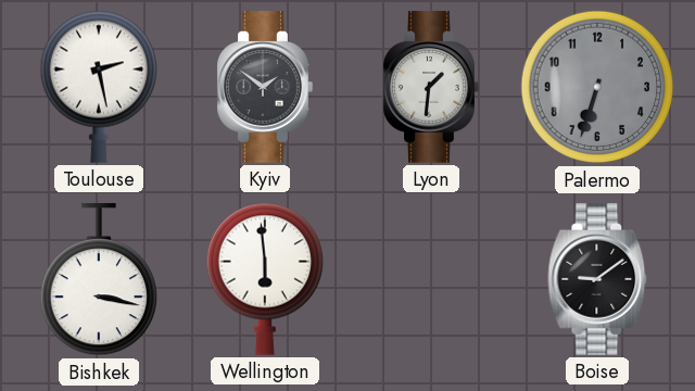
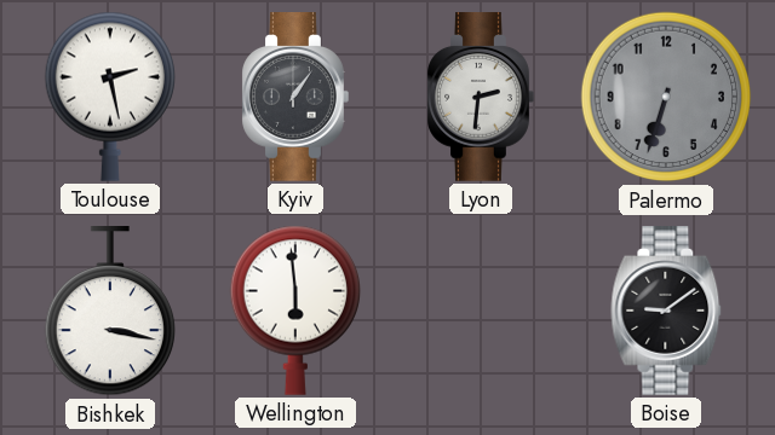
Kyiv: 1:51 -> 1:06
Lyon: 1:31 -> 2:31
